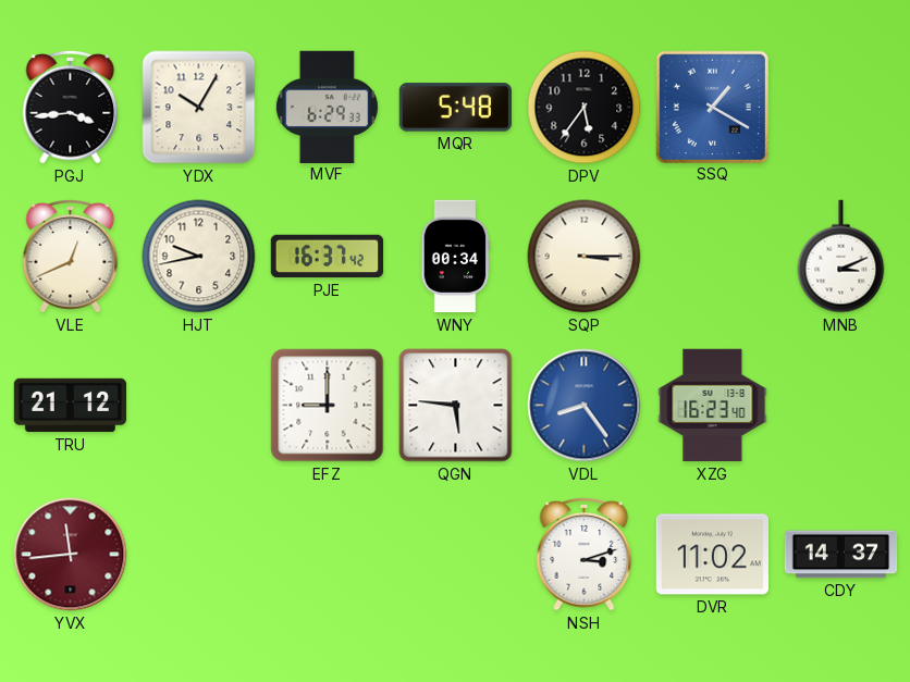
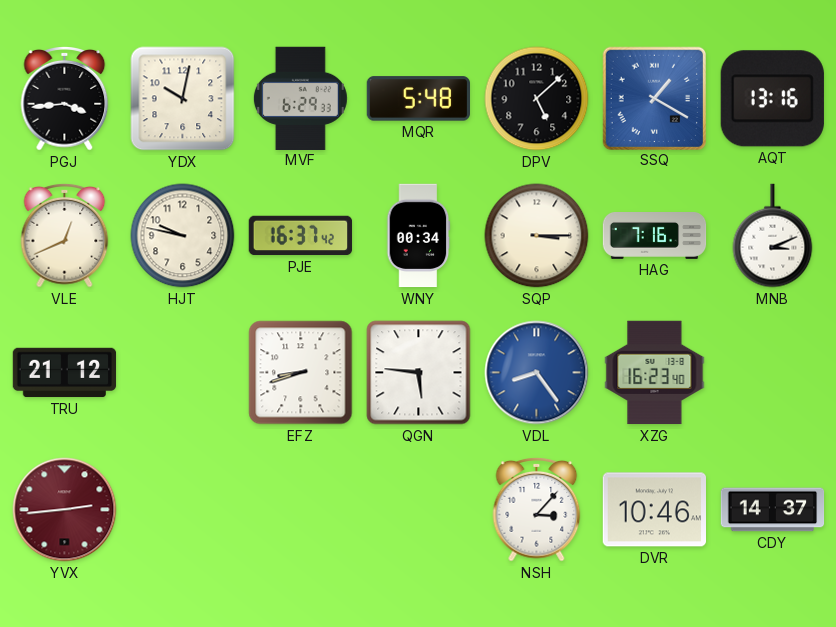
YDX: 10:05 -> 10:02
DPV: 5:36 -> 5:08
AQT: none -> 13:16
HJT: 9:43 -> 9:47
HAG: none -> 7:16
EFZ: 9:00 -> 8:42
YVX: 11:44 -> 2:44
NSH: 3:12 -> 3:07
DVR: 11:02 -> 10:46
